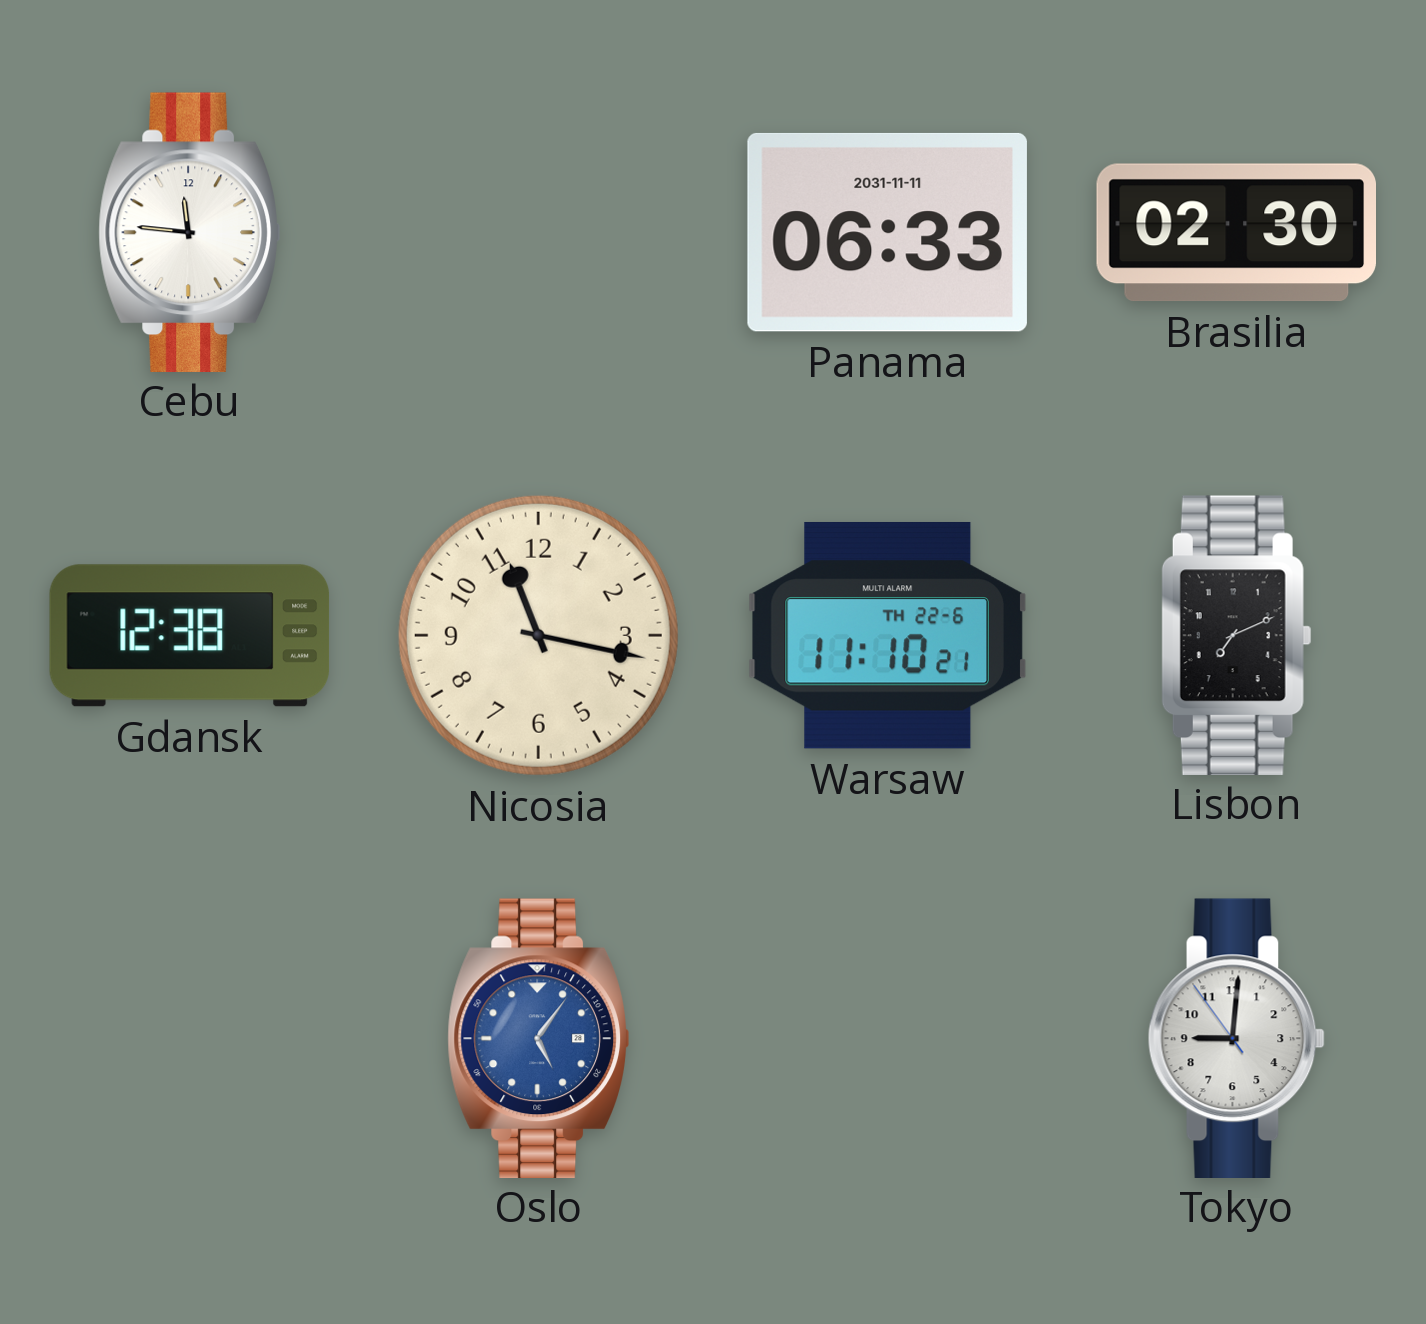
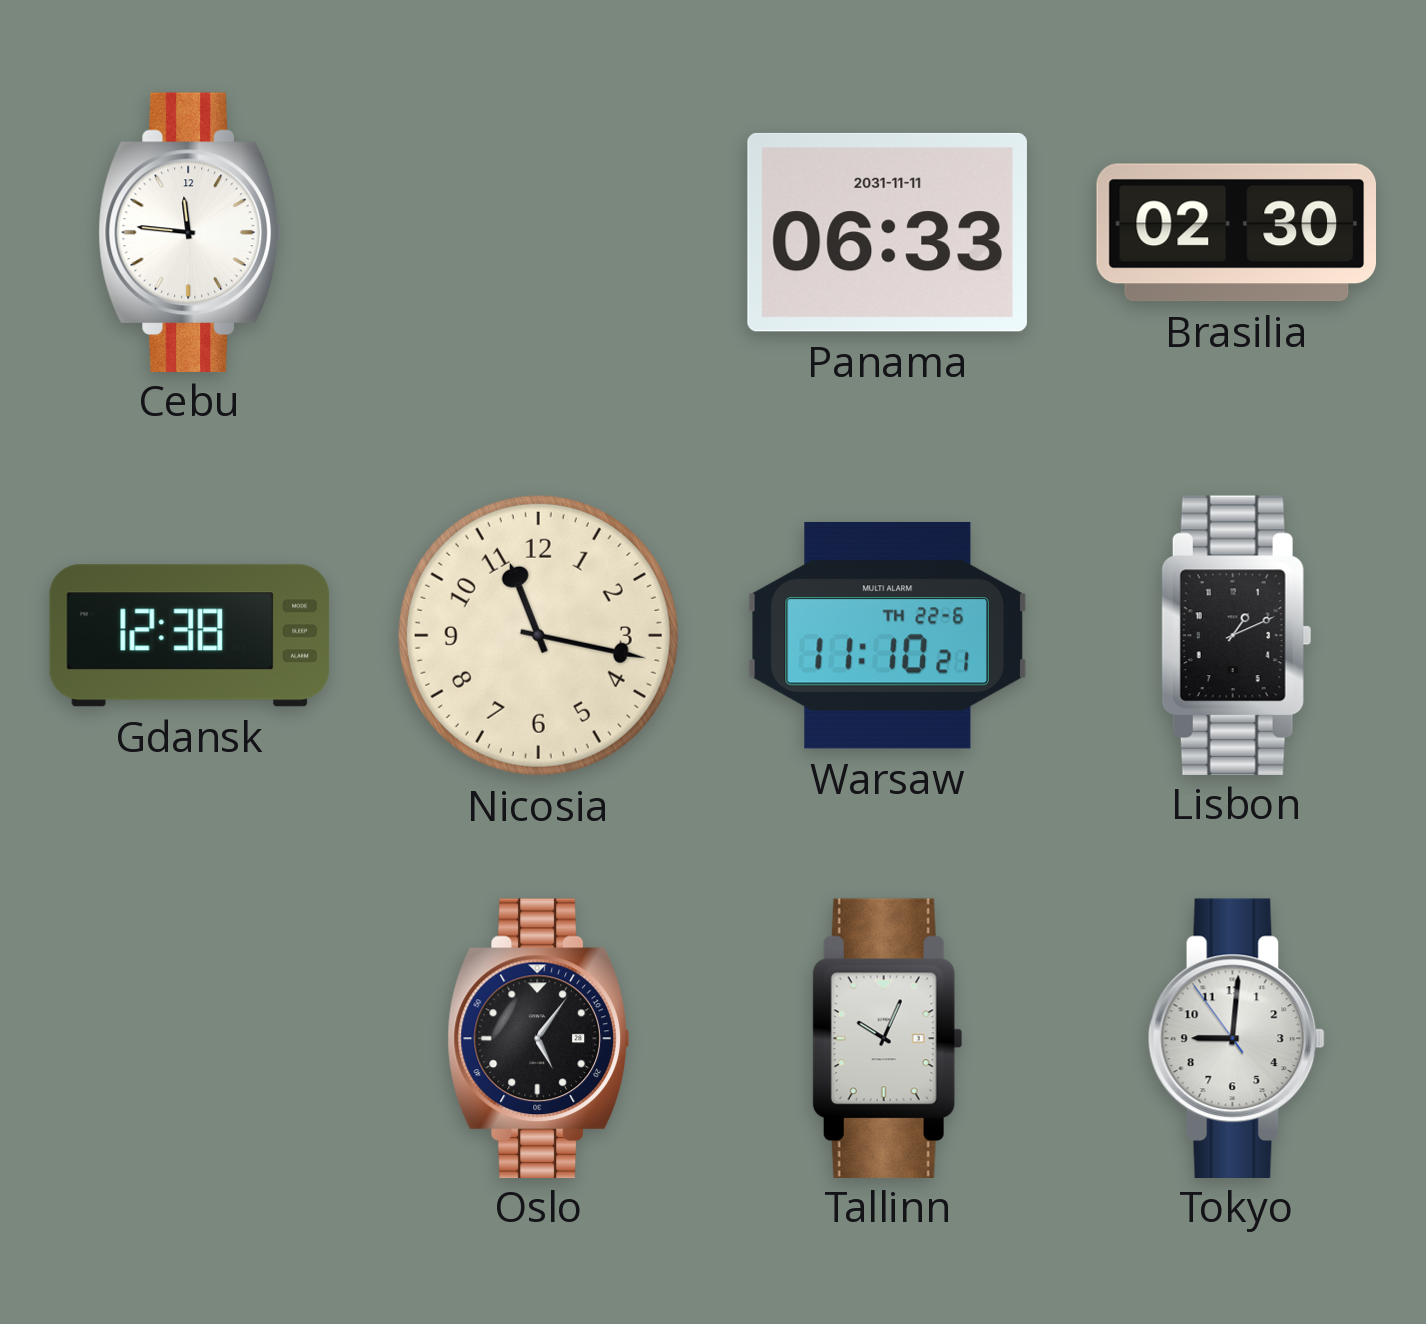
Lisbon: 7:11 -> 1:11
Oslo dial: blue -> black
Tallinn: none -> 10:04
